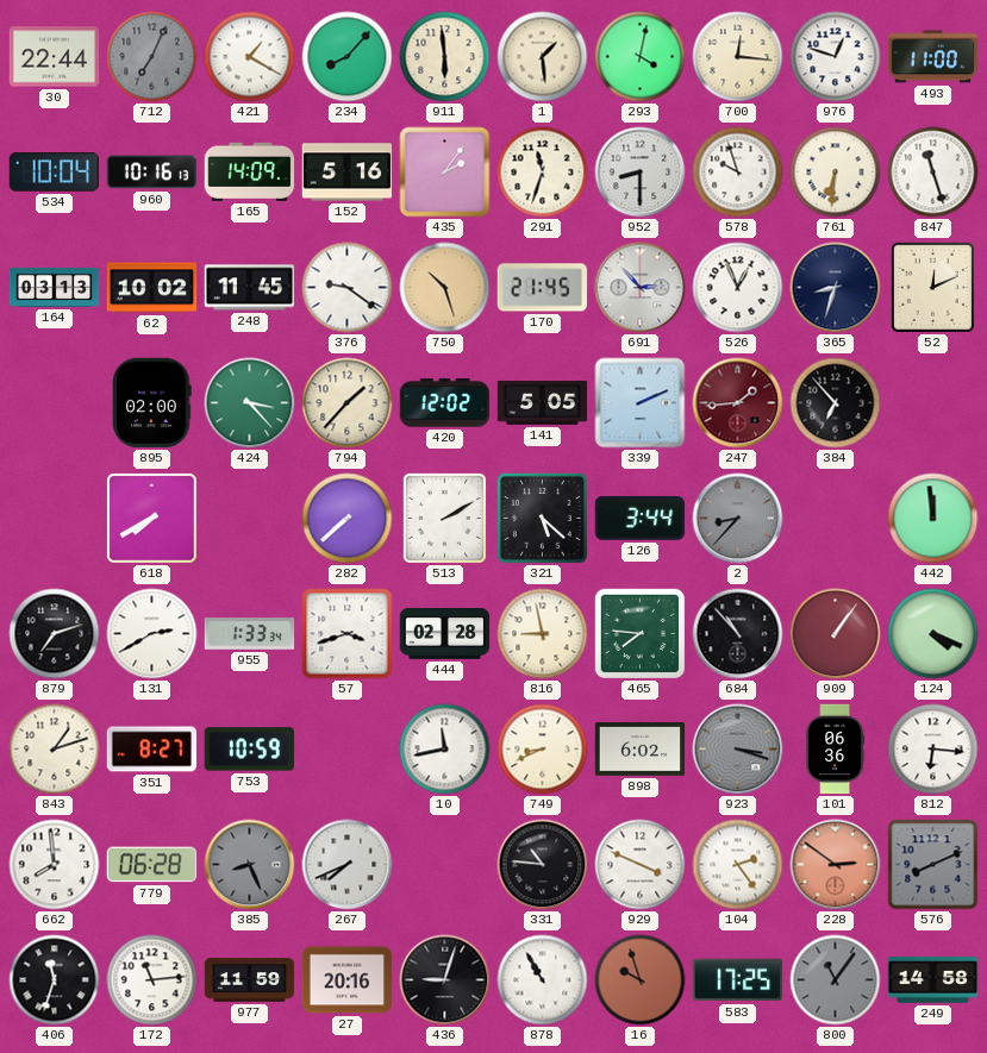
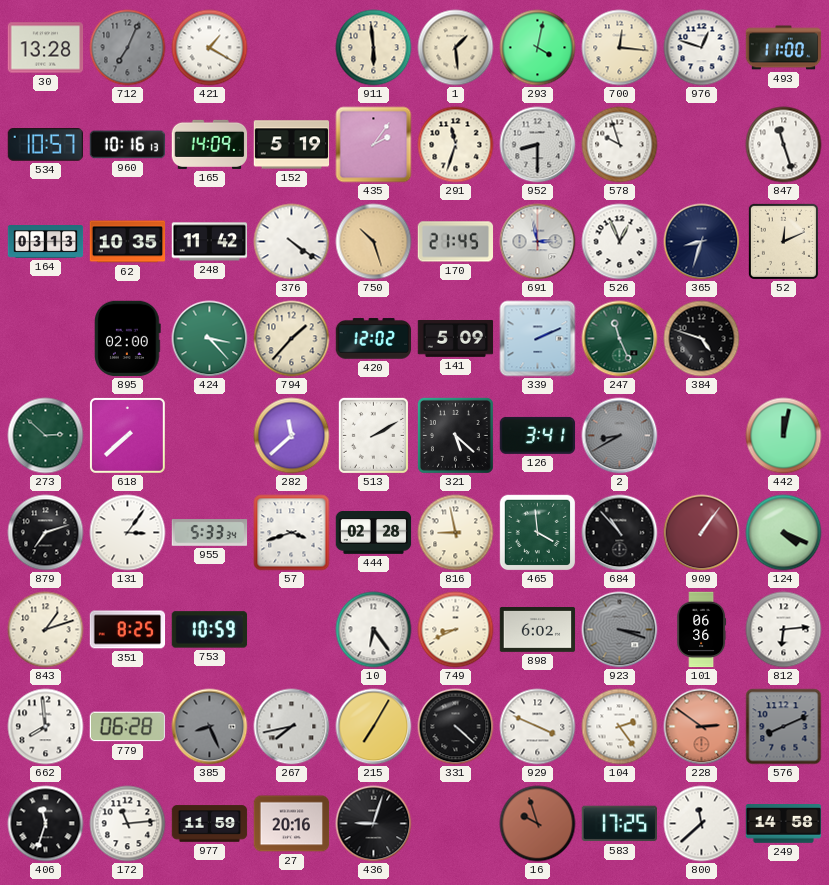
30: 22:44 -> 13:28
234: 8:07 -> none
534: 10:04 -> 10:57
152: 5:16 -> 5:19
761: 6:31 -> none
62: 10:02 -> 10:35
248: 11:45 -> 11:42
376: 9:21 -> 4:21
691: 2:53 -> 2:58
141: 5:05 -> 5:09
247: 1:44 -> 11:26
247 dial: burgundy -> green
384: 6:53 -> 4:48
273: none -> 2:52
618: 7:40 -> 7:38
282: 7:38 -> 11:38
126: 3:44 -> 3:41
2: 8:37 -> 8:40
442: 11:59 -> 12:02
131: 2:40 -> 3:06
955: 1:33 -> 5:33
465: 7:46 -> 3:59
351: 8:27 -> 8:25
10: 11:43 -> 6:24
812: 6:16 -> 6:14
267: 7:41 -> 7:43
215: none -> 7:05
331: 10:46 -> 4:22
878: 10:55 -> none
800: 11:06 -> 11:38
800 dial: grey -> white
